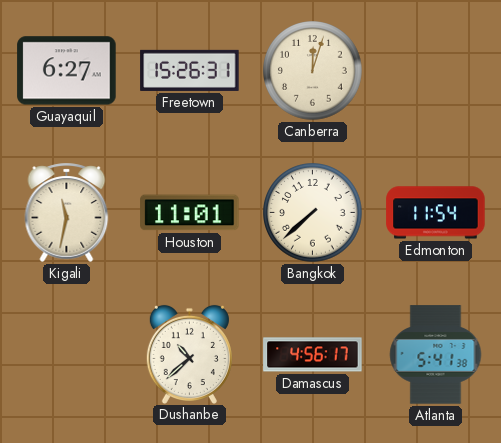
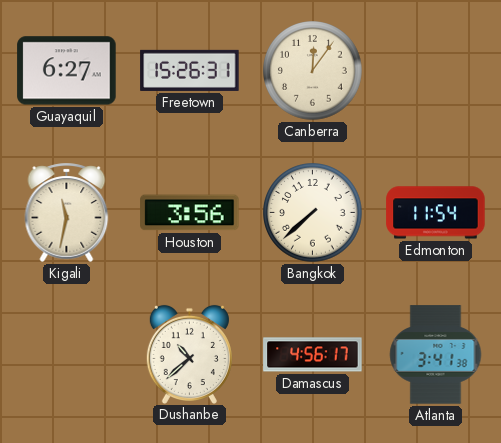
Canberra: 12:03 -> 12:06
Houston: 11:01 -> 3:56
Atlanta: 5:41 -> 3:41
